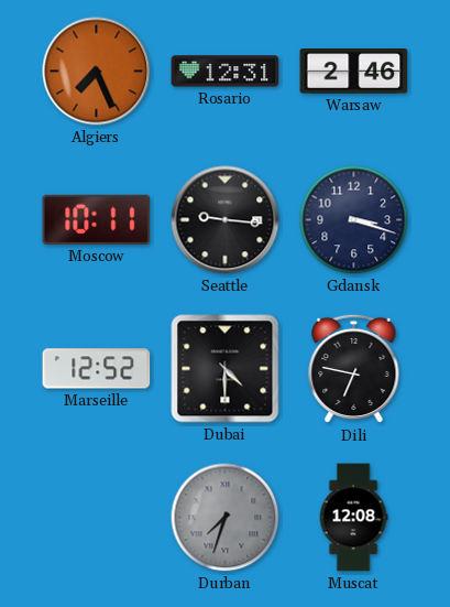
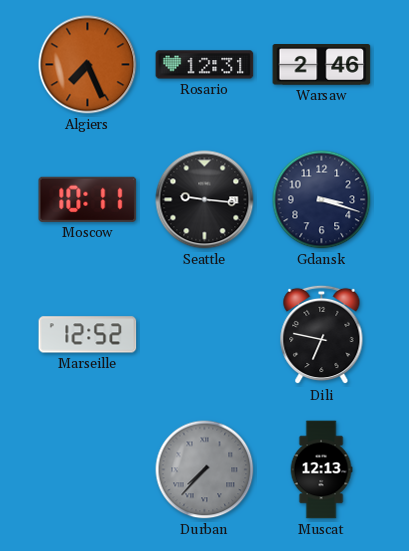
Dubai: 4:30 -> none
Durban: 7:33 -> 7:37
Muscat: 12:08 -> 12:13
